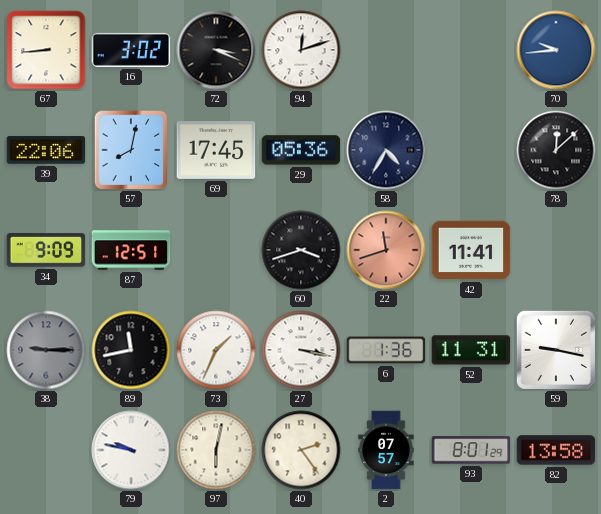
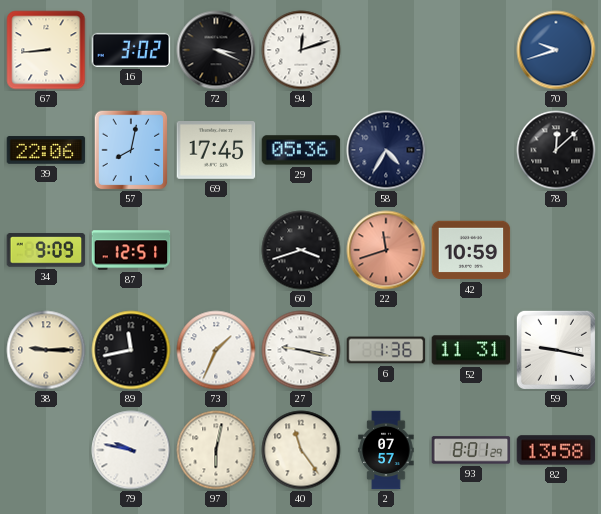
70: 9:44 -> 9:42
42: 11:41 -> 10:59
38 dial: grey -> cream
27: 3:17 -> 9:17
40: 2:24 -> 11:24
